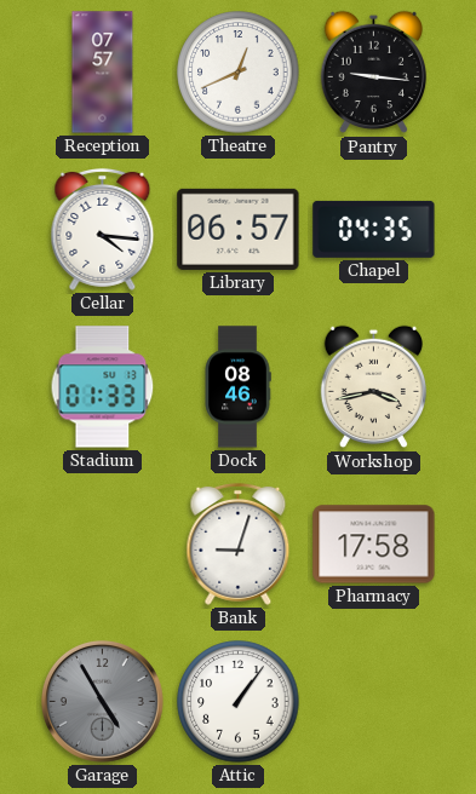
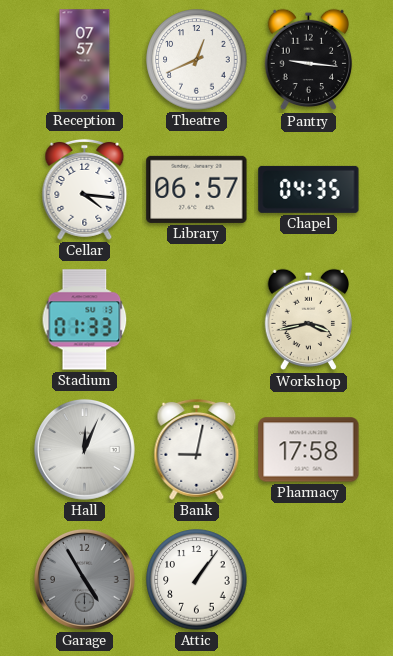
Dock: 08:46 -> none
Hall: none -> 12:04
Bank: 9:03 -> 9:02
